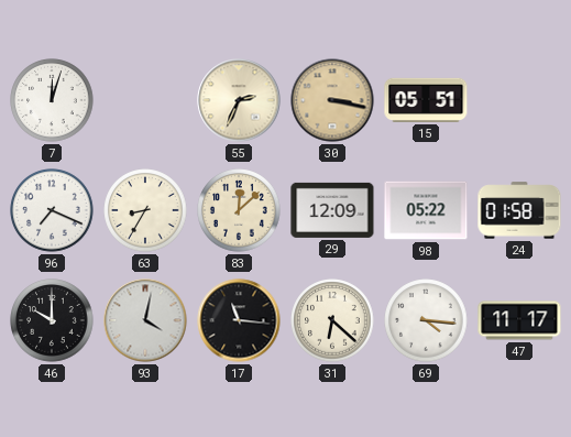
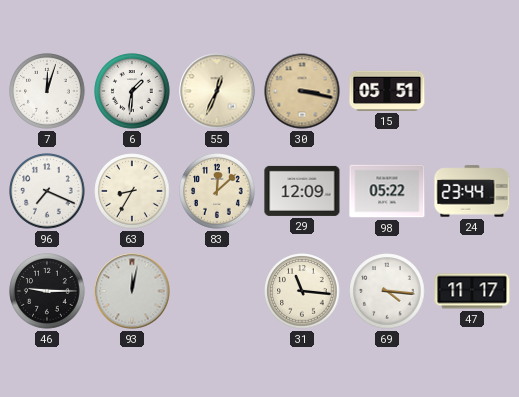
6: none -> 1:31
55: 2:34 -> 12:34
24: 01:58 -> 23:44
46: 10:00 -> 9:15
93: 4:02 -> 12:02
17: 11:16 -> none
31: 6:22 -> 11:16
